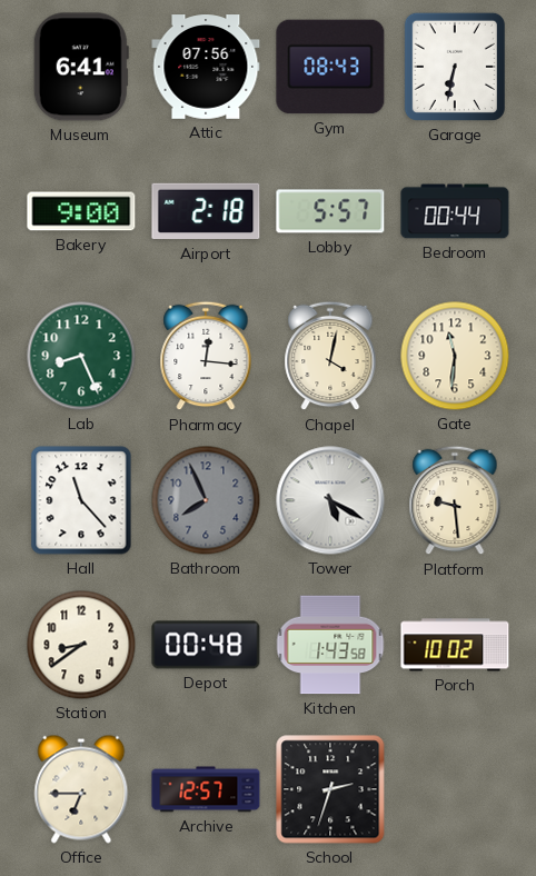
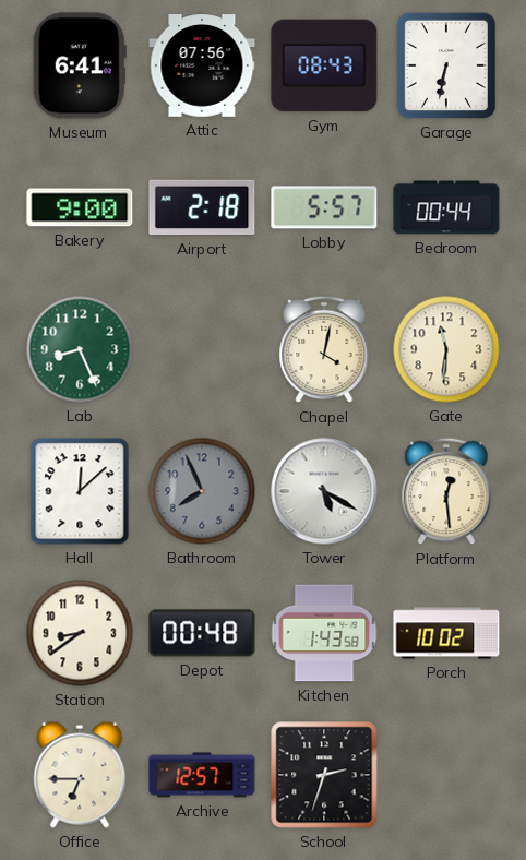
Pharmacy: 12:16 -> none
Hall: 11:23 -> 12:08
Platform: 9:29 -> 12:29
